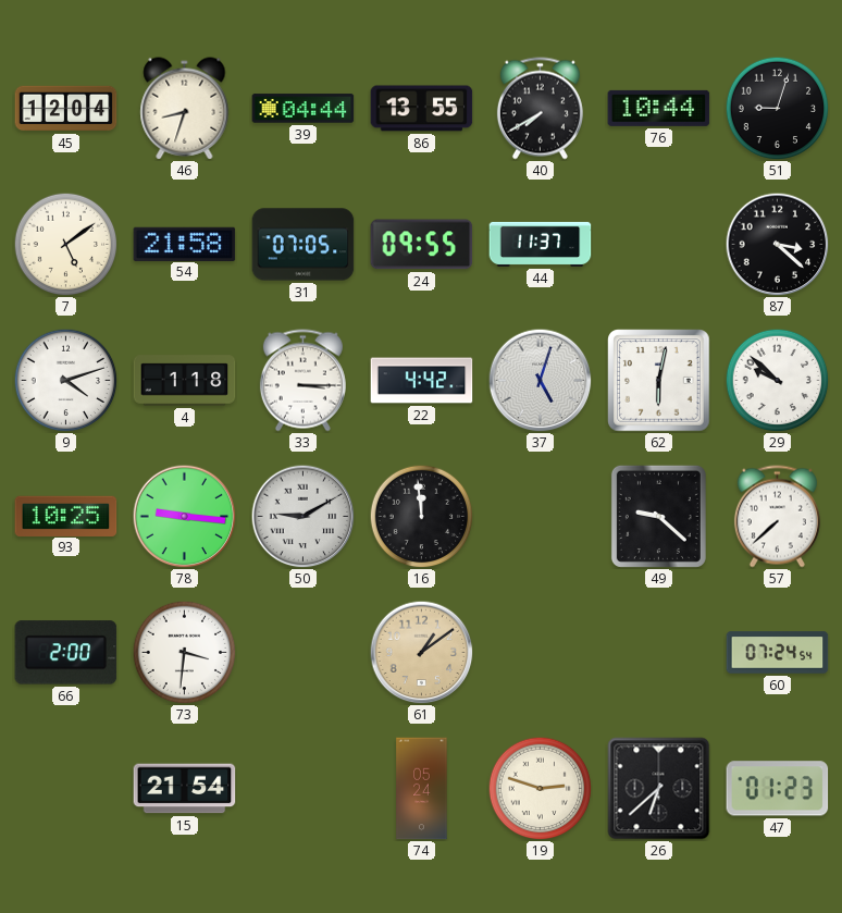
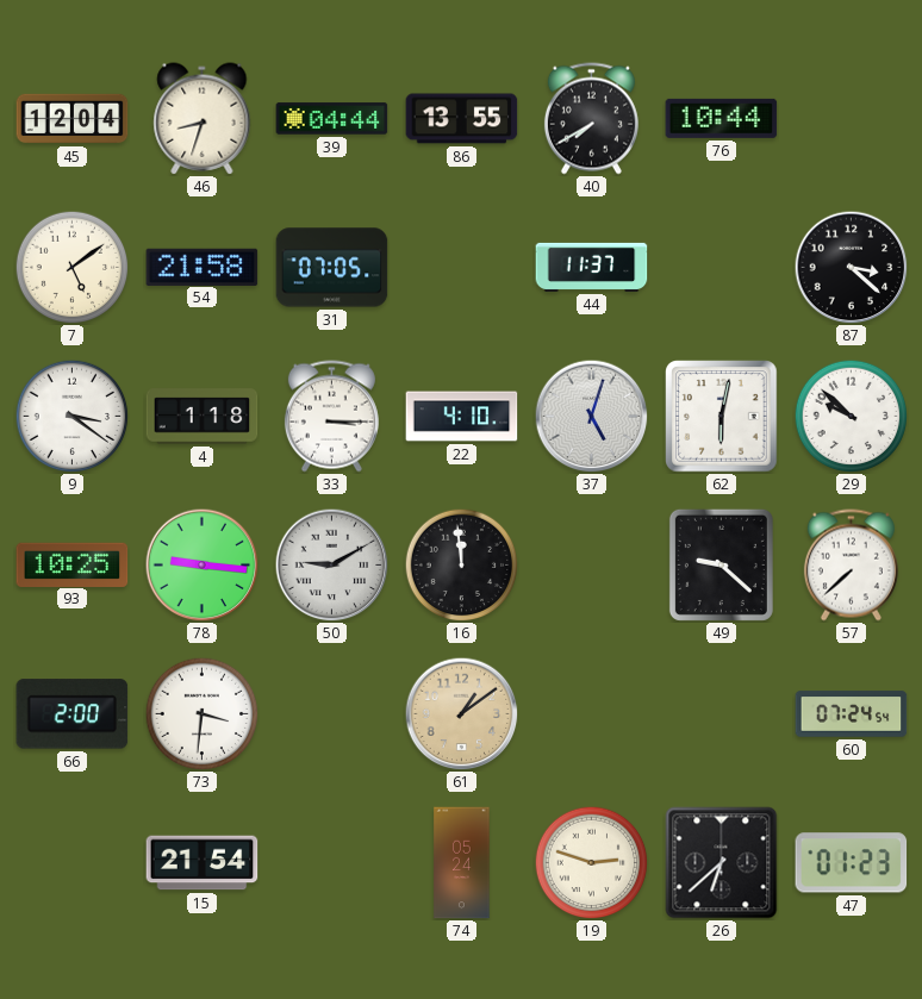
51: 9:03 -> none
24: 09:55 -> none
9: 4:12 -> 3:21
22: 4:42 -> 4:10
